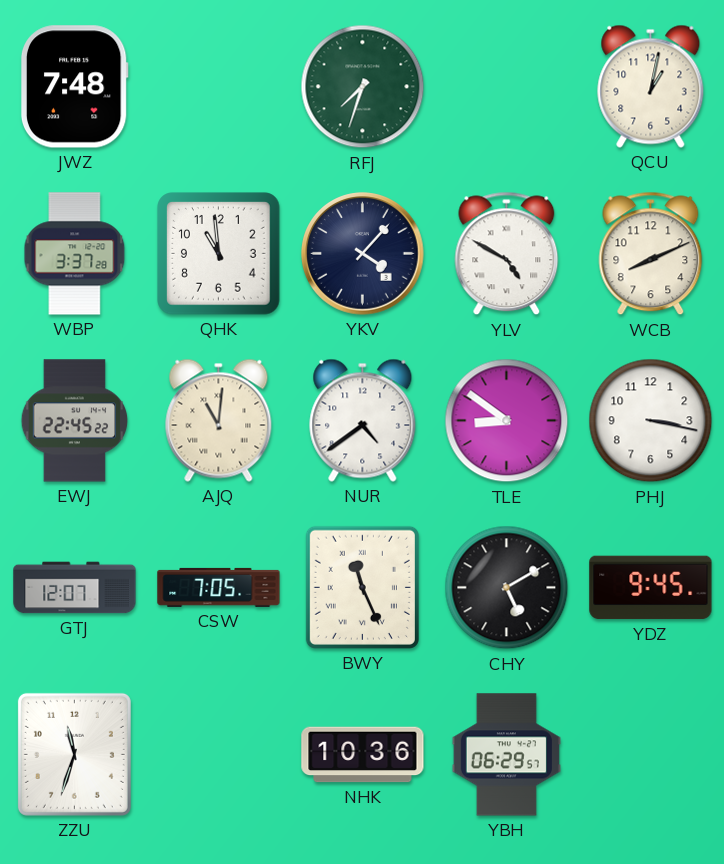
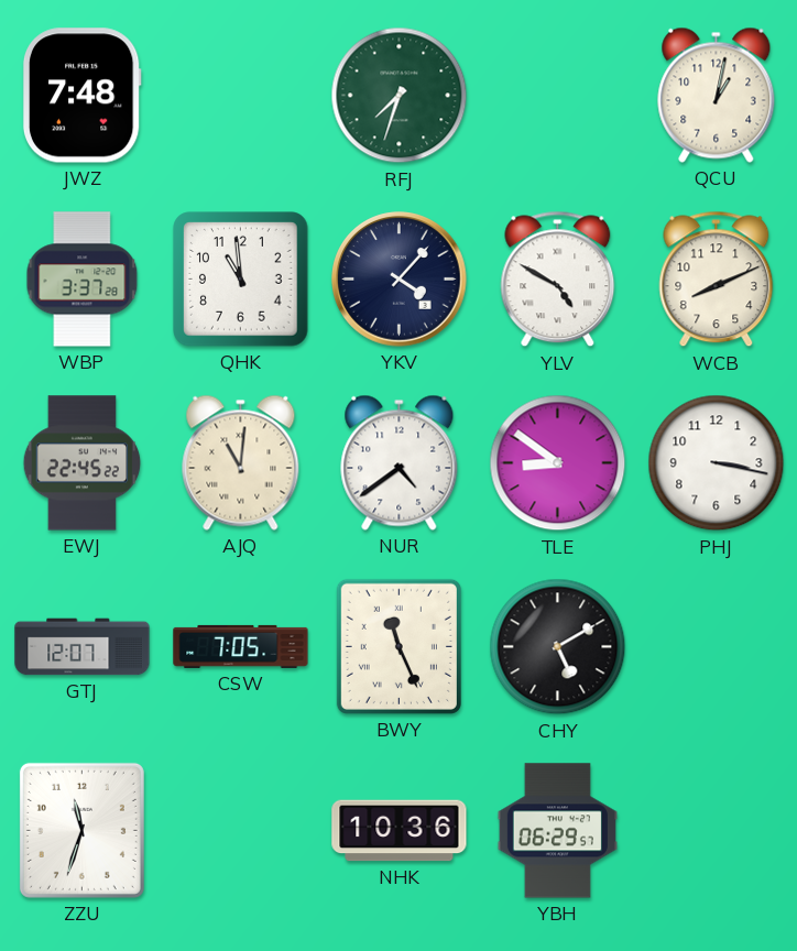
YDZ: 9:45 -> none
